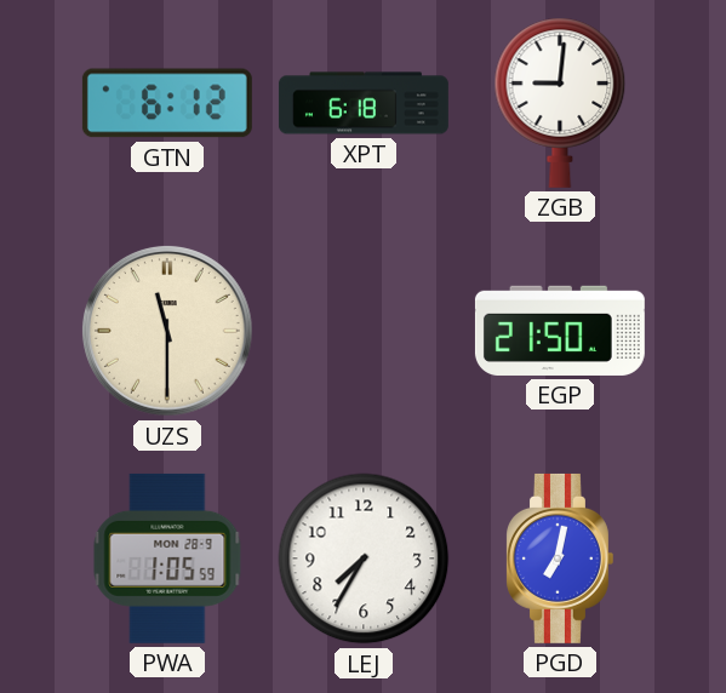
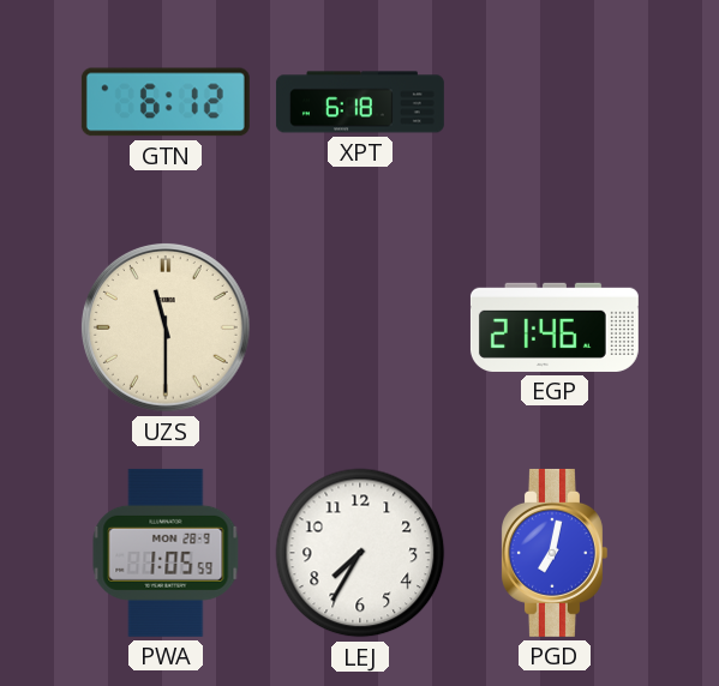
ZGB: 9:01 -> none
EGP: 21:50 -> 21:46
